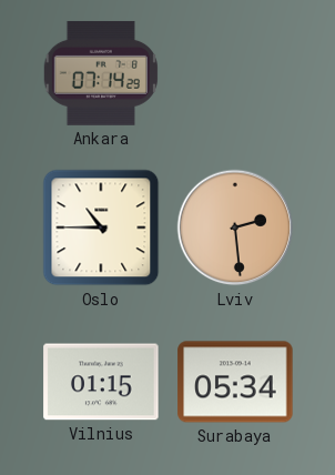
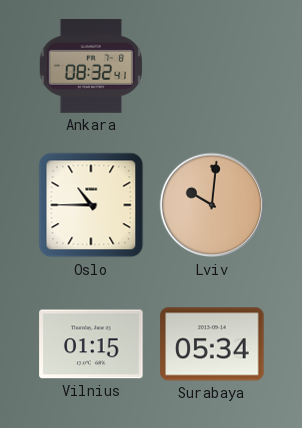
Ankara: 07:14 -> 08:32
Lviv: 2:29 -> 10:01
